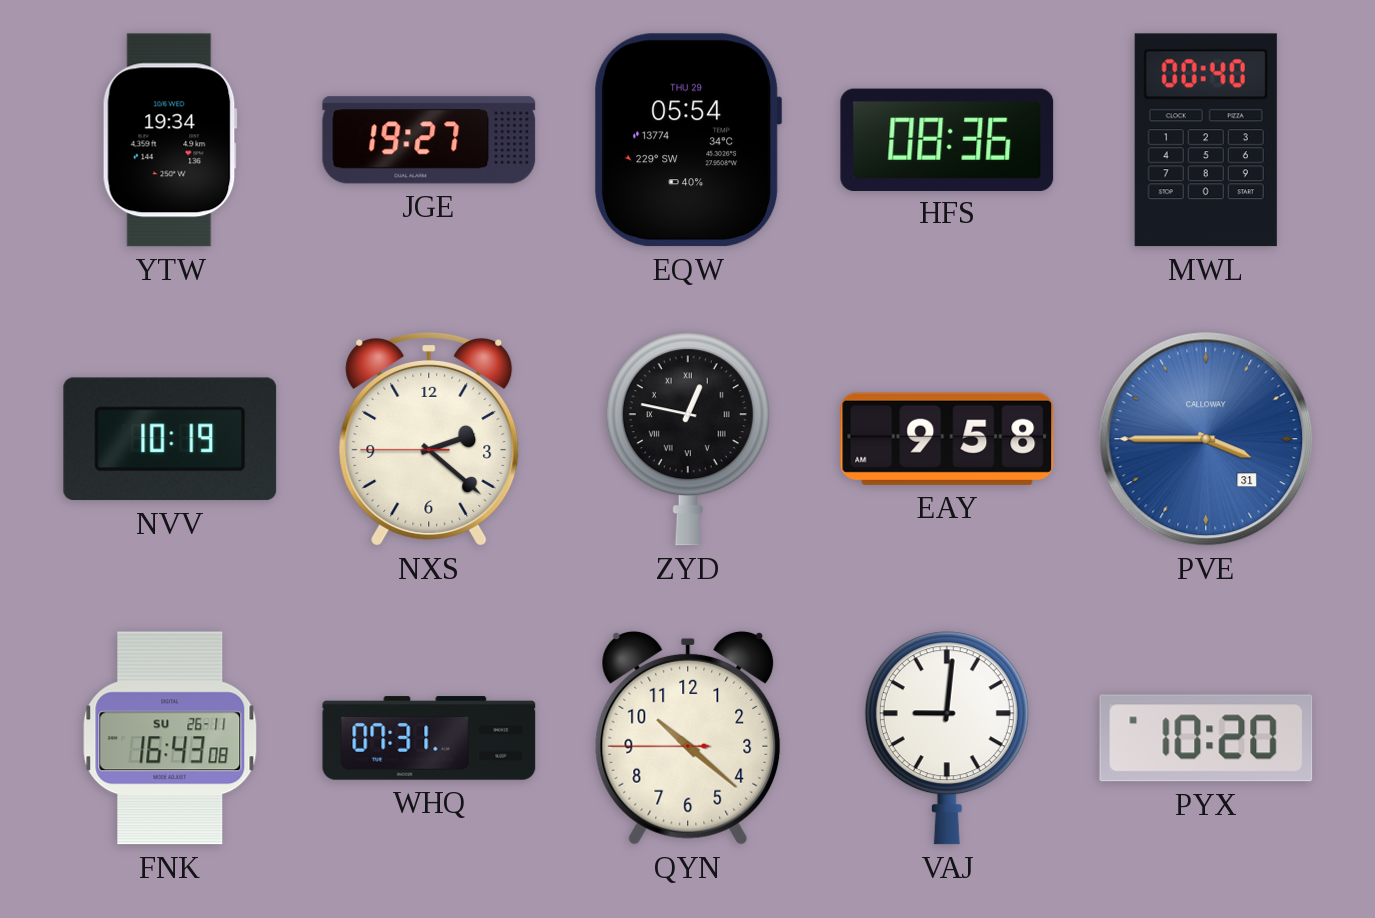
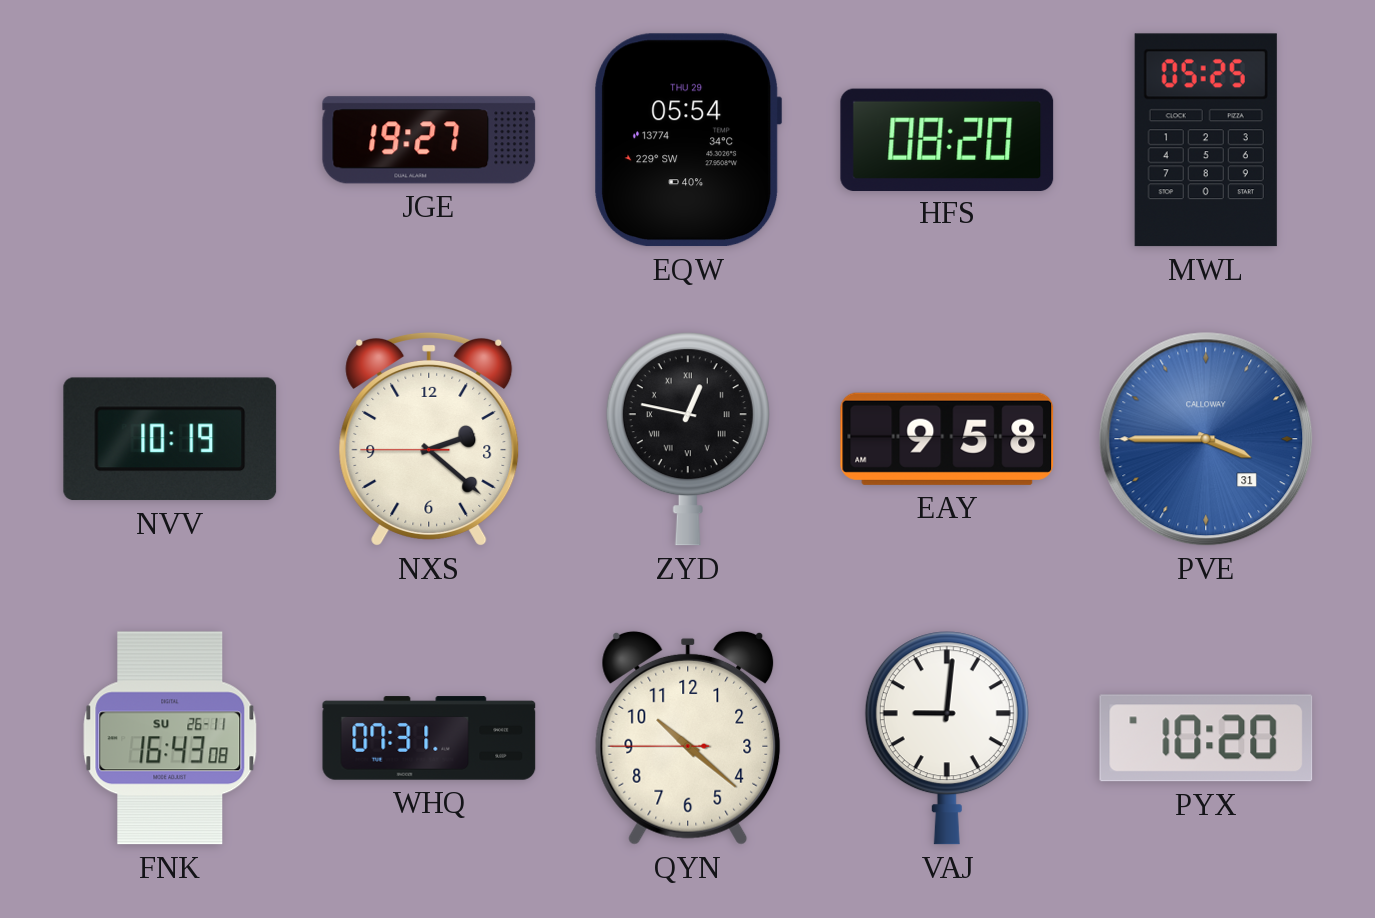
YTW: 19:34 -> none
HFS: 08:36 -> 08:20
MWL: 00:40 -> 05:25
